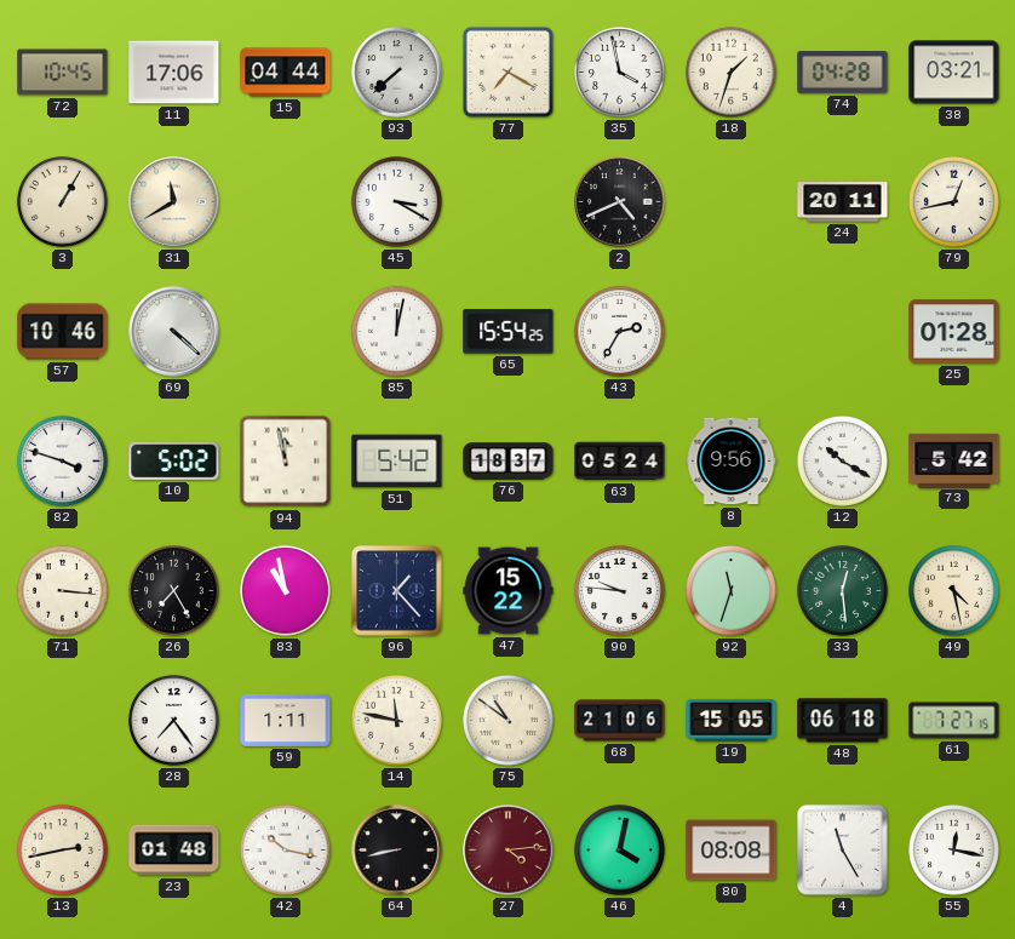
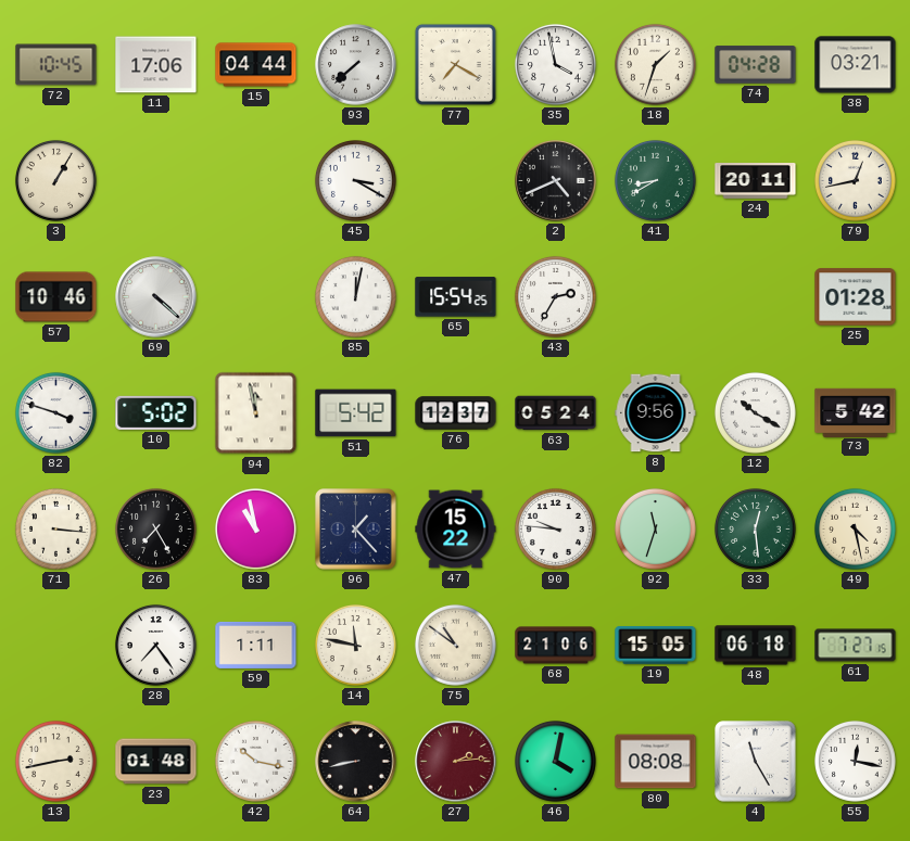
31: 11:40 -> none
41: none -> 8:40
76: 18:37 -> 12:37
27: 4:14 -> 2:14
